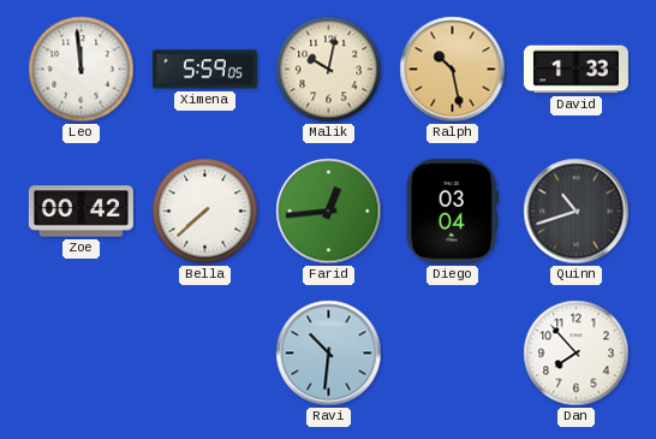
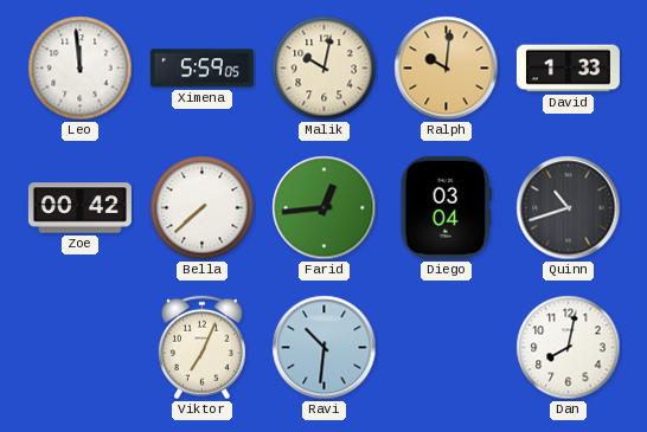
Ralph: 10:28 -> 10:01
Viktor: none -> 7:04
Dan: 7:53 -> 8:02
